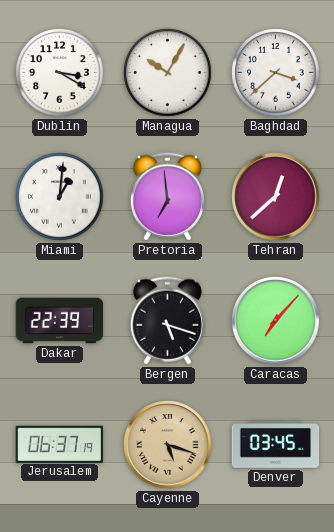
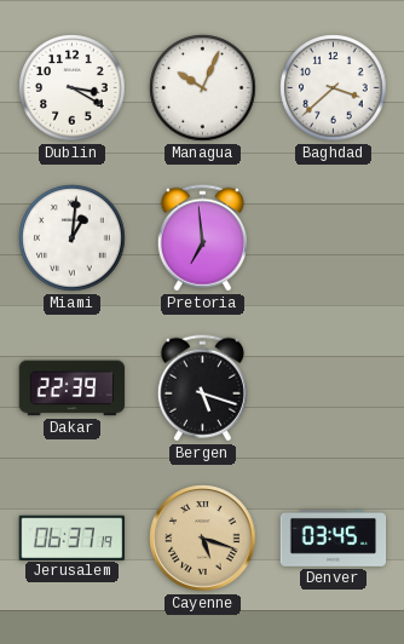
Managua: 10:05 -> 10:04
Tehran: 12:38 -> none
Caracas: 7:07 -> none
